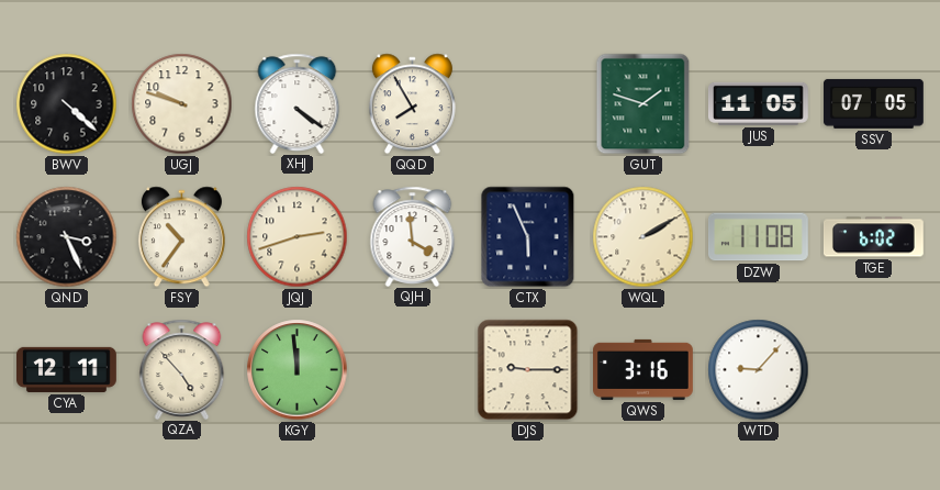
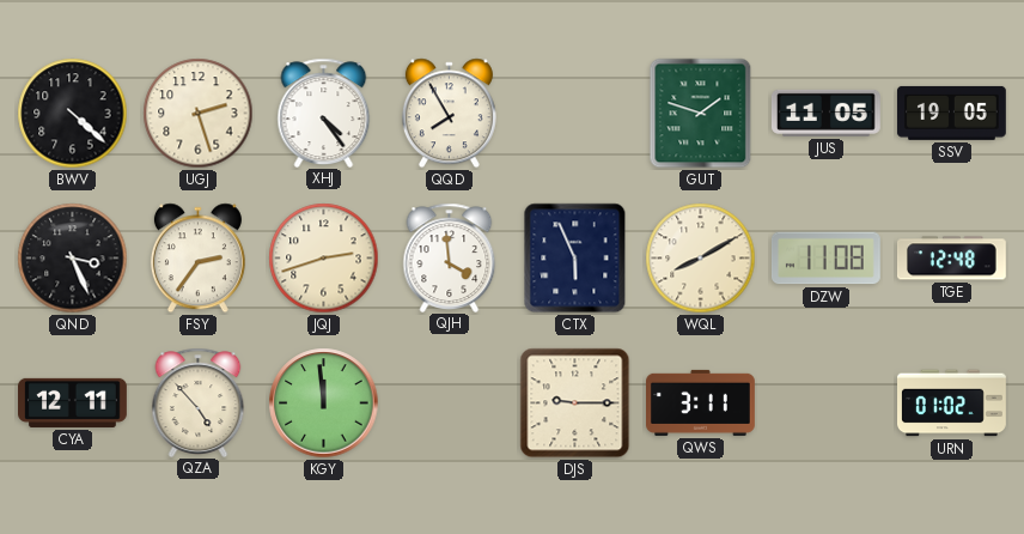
UGJ: 9:48 -> 2:27
XHJ: 4:21 -> 4:24
SSV: 07:05 -> 19:05
FSY: 10:36 -> 2:36
WQL: 2:10 -> 8:10
TGE: 6:02 -> 12:48
QWS: 3:16 -> 3:11
WTD: 9:07 -> none
URN: none -> 01:02
